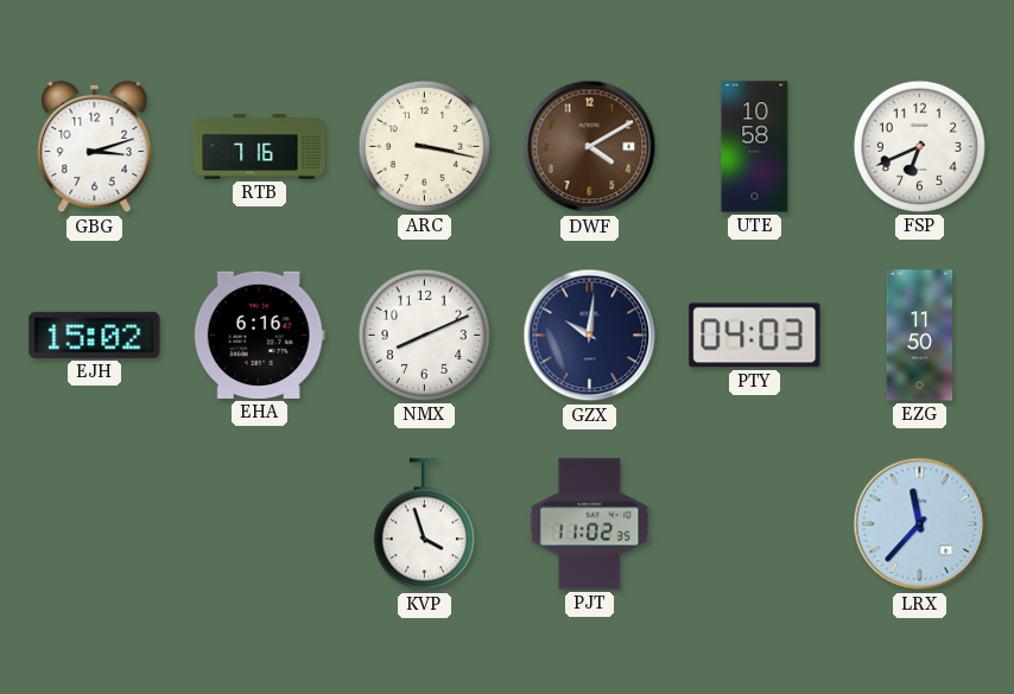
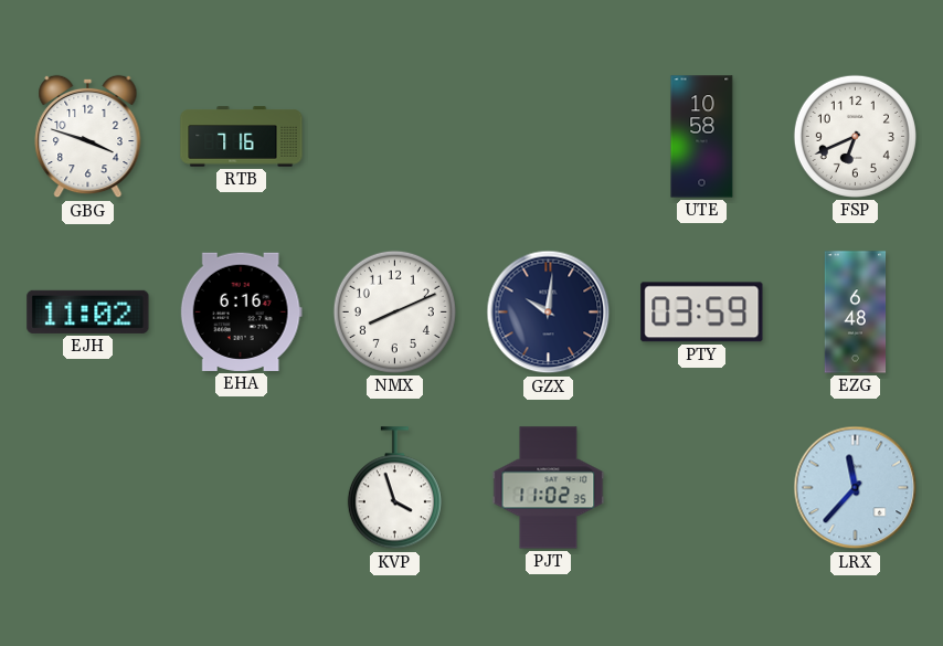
GBG: 3:12 -> 3:48
ARC: 3:17 -> none
DWF: 4:10 -> none
EJH: 15:02 -> 11:02
PTY: 04:03 -> 03:59
EZG: 11:50 -> 6:48
